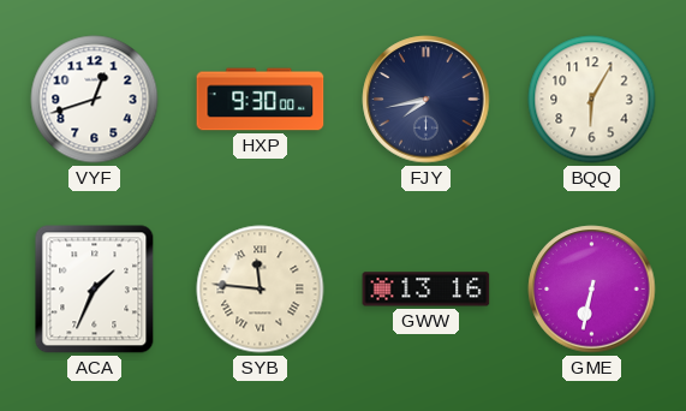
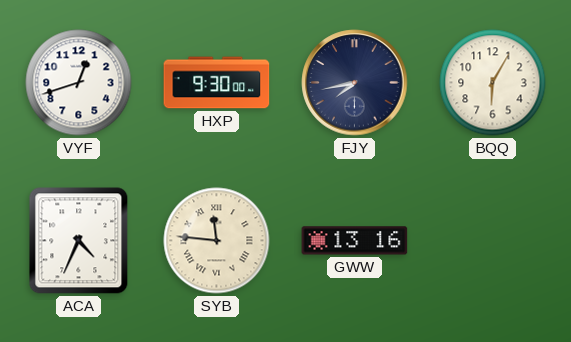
ACA: 1:34 -> 4:34
GME: 6:32 -> none
